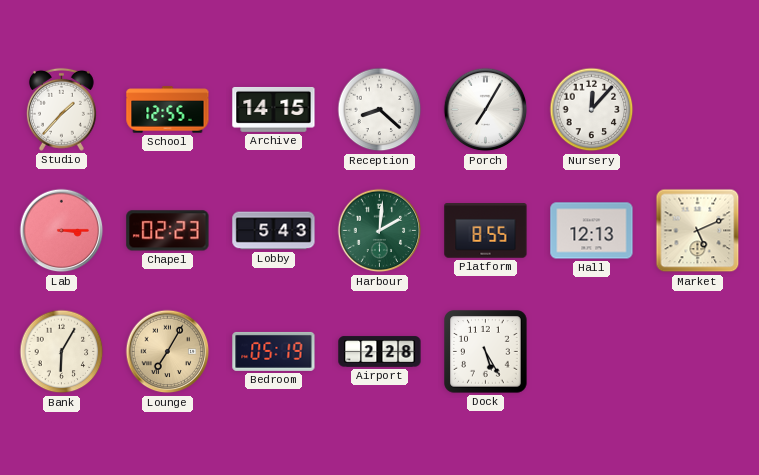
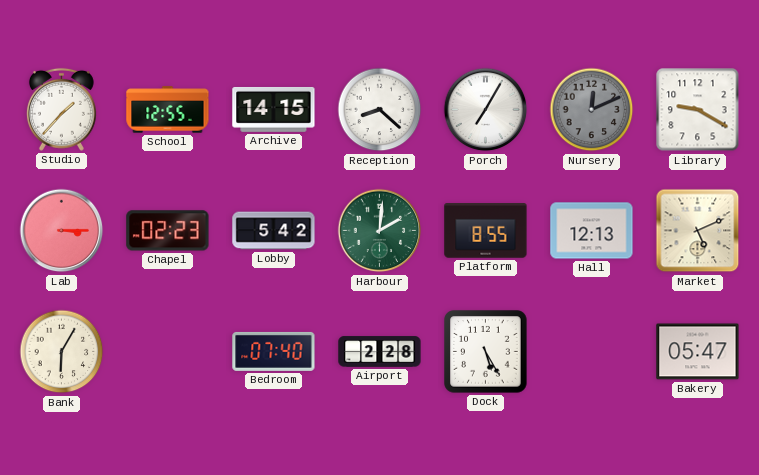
Nursery: 12:07 -> 12:11
Nursery dial: white -> grey
Library: none -> 9:20
Lobby: 5:43 -> 5:42
Lounge: 7:05 -> none
Bedroom: 05:19 -> 07:40
Bakery: none -> 05:47
